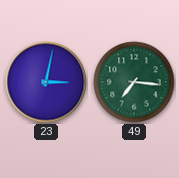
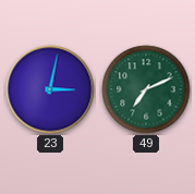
49: 7:16 -> 7:11
